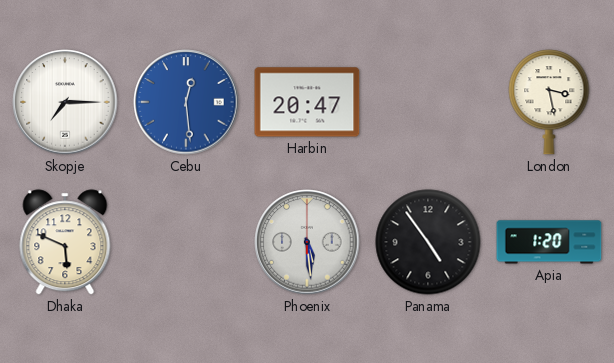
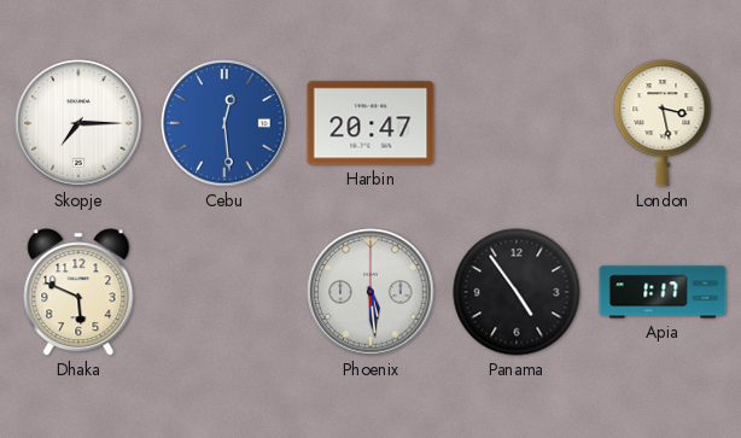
Apia: 1:20 -> 1:17
